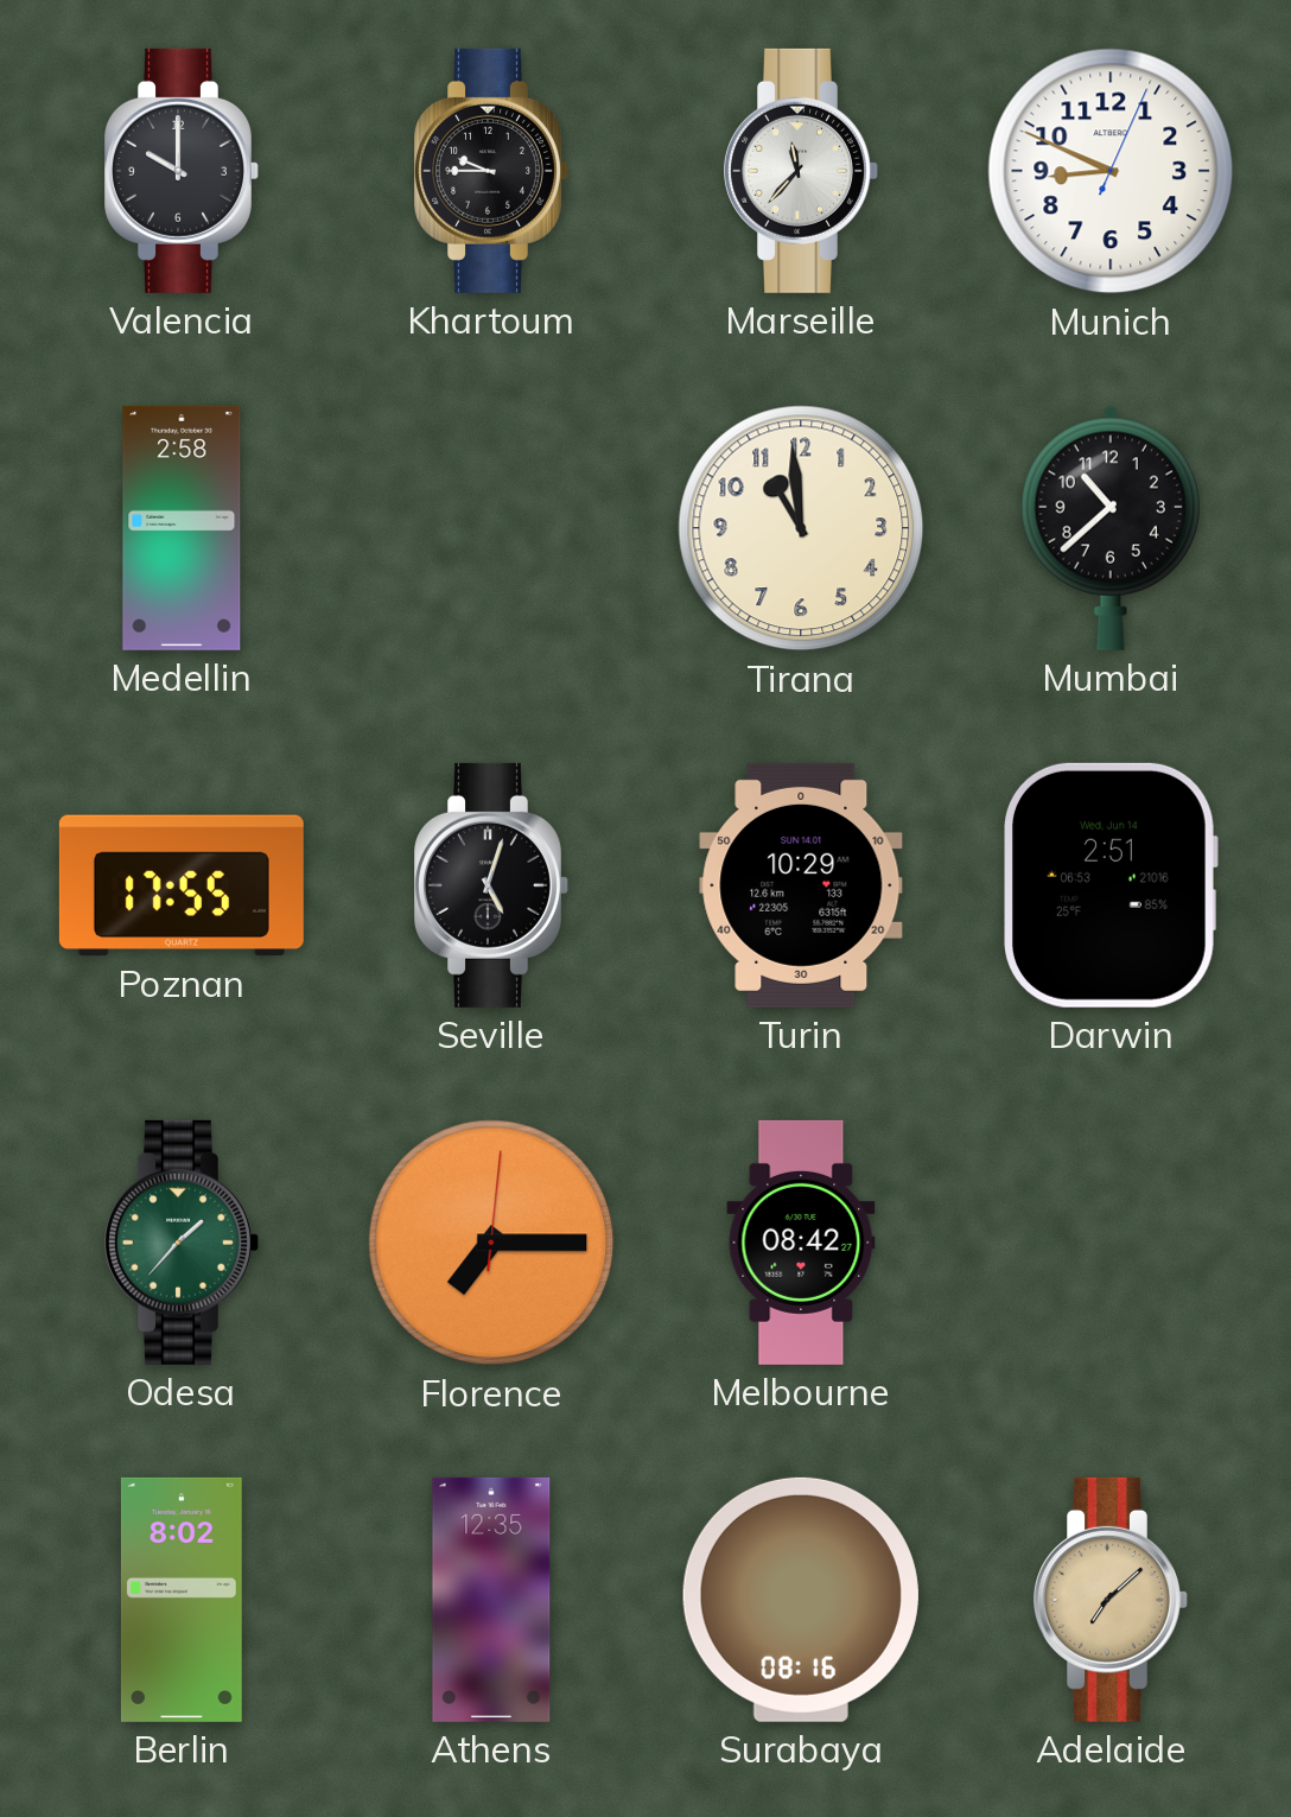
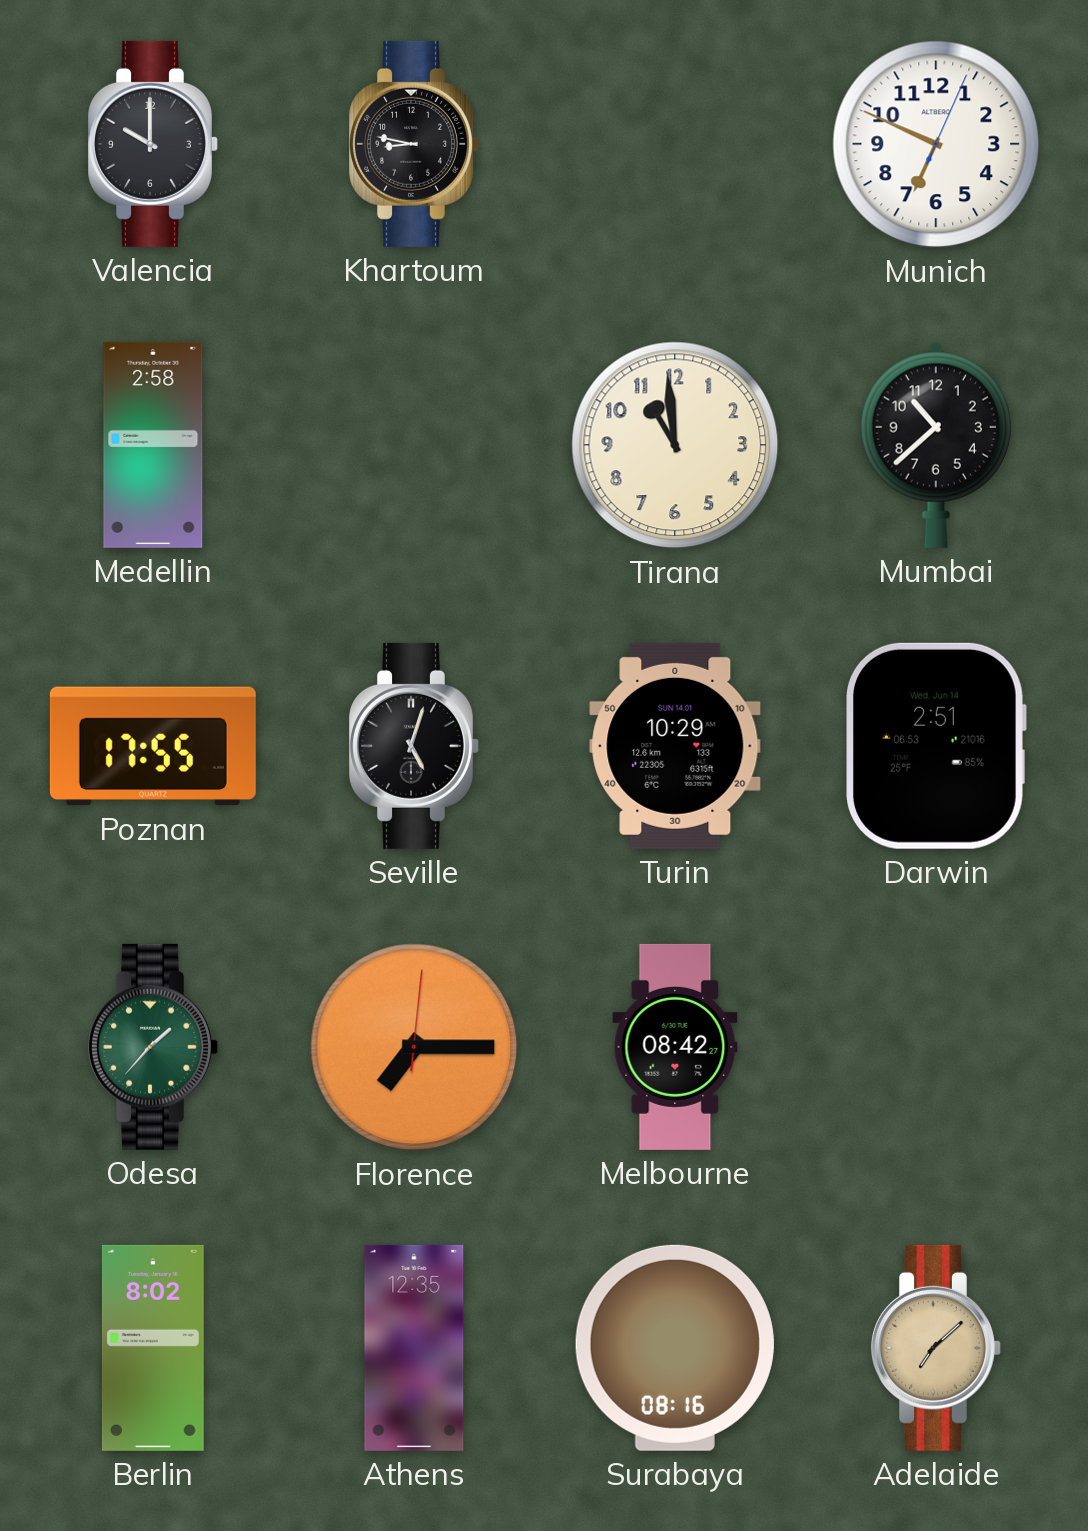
Khartoum: 9:45 -> 8:47
Marseille: 11:37 -> none
Munich: 8:49 -> 6:49
